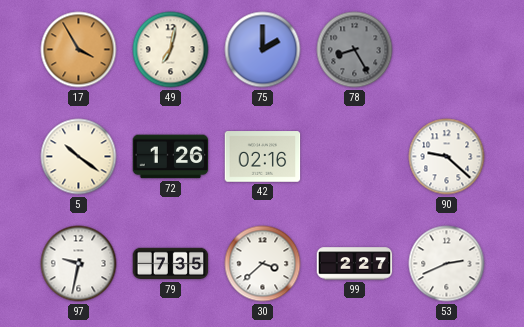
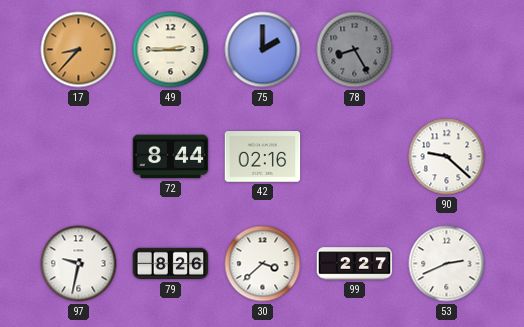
17: 3:55 -> 8:37
49: 7:02 -> 2:45
5: 10:21 -> none
72: 1:26 -> 8:44
79: 7:35 -> 8:26
